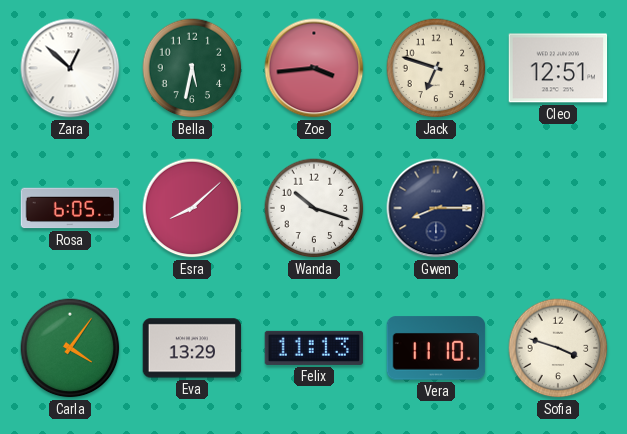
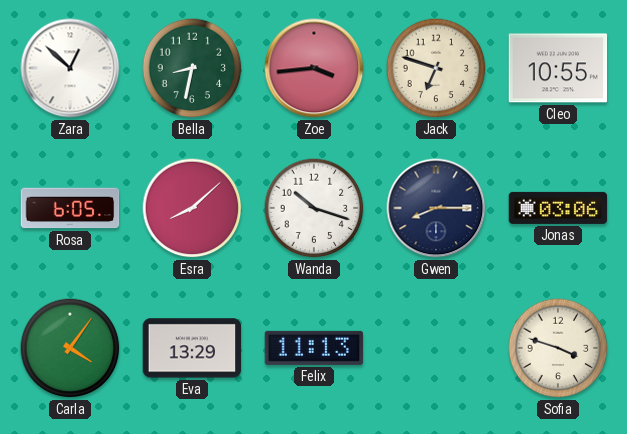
Bella: 5:32 -> 8:32
Cleo: 12:51 -> 10:55
Jonas: none -> 03:06
Vera: 11:10 -> none
